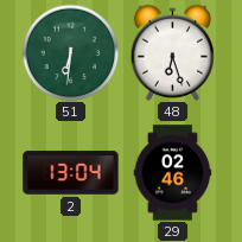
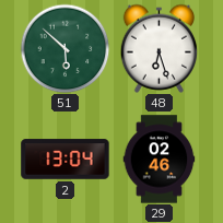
51: 6:31 -> 5:52
